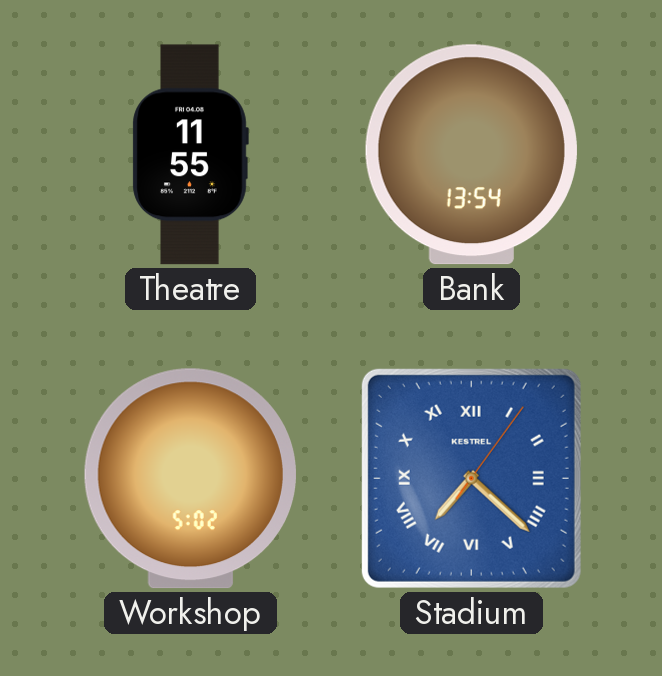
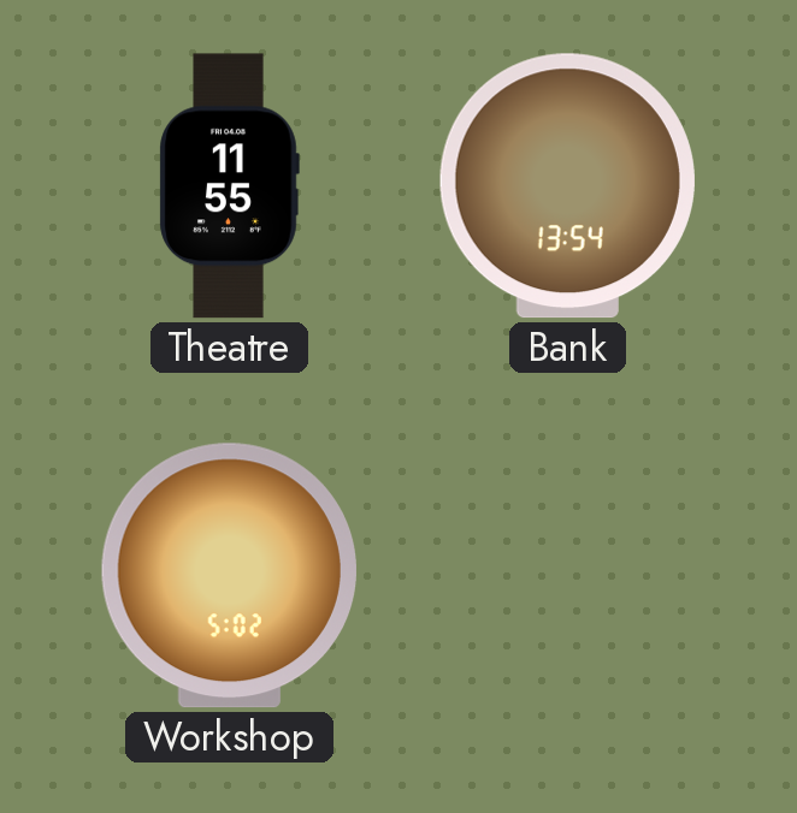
Stadium: 7:22 -> none
